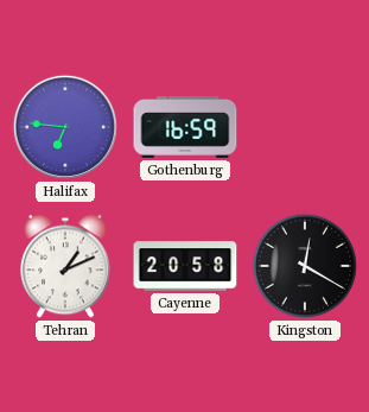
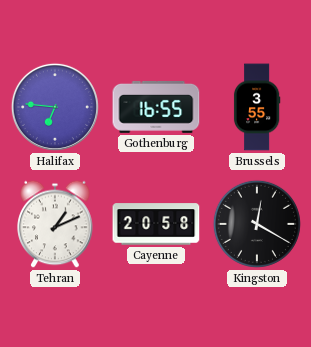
Gothenburg: 16:59 -> 16:55
Brussels: none -> 3:55
